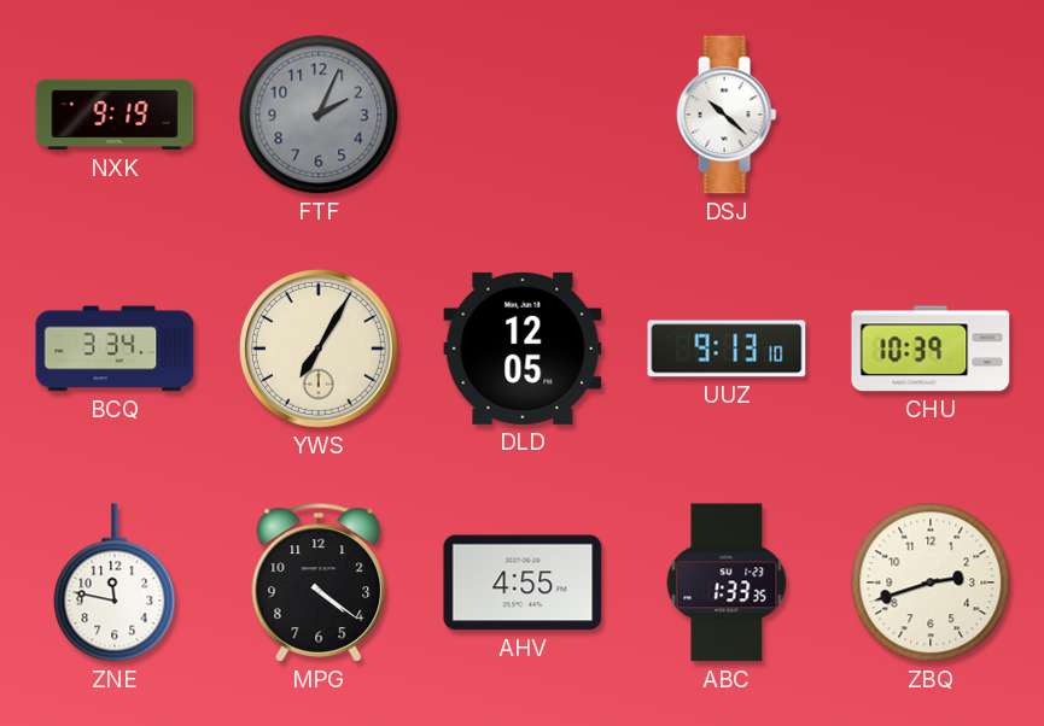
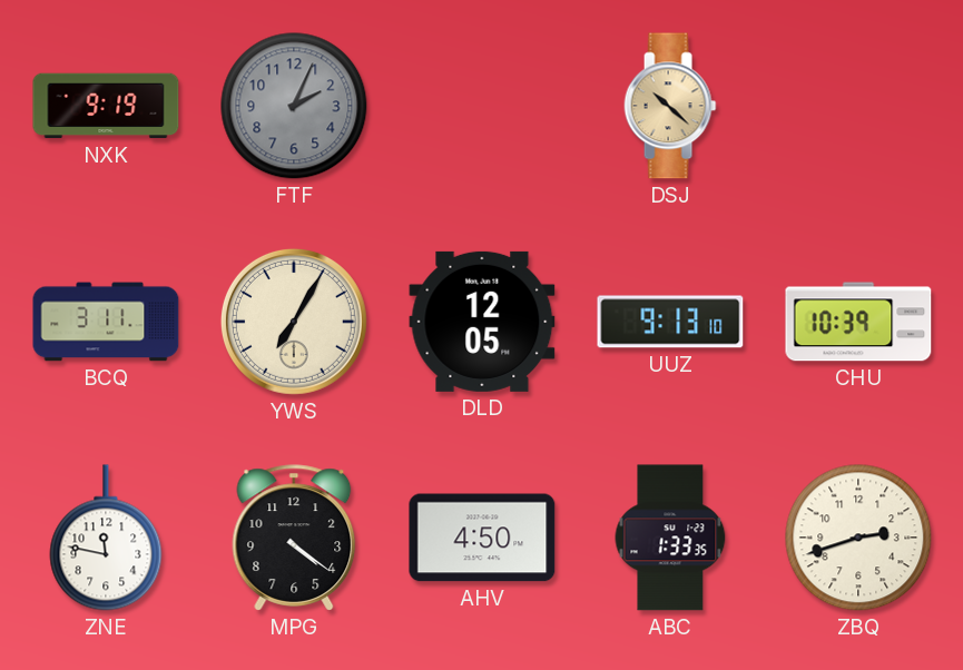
DSJ dial: white -> champagne
BCQ: 3:34 -> 3:11
AHV: 4:55 -> 4:50
